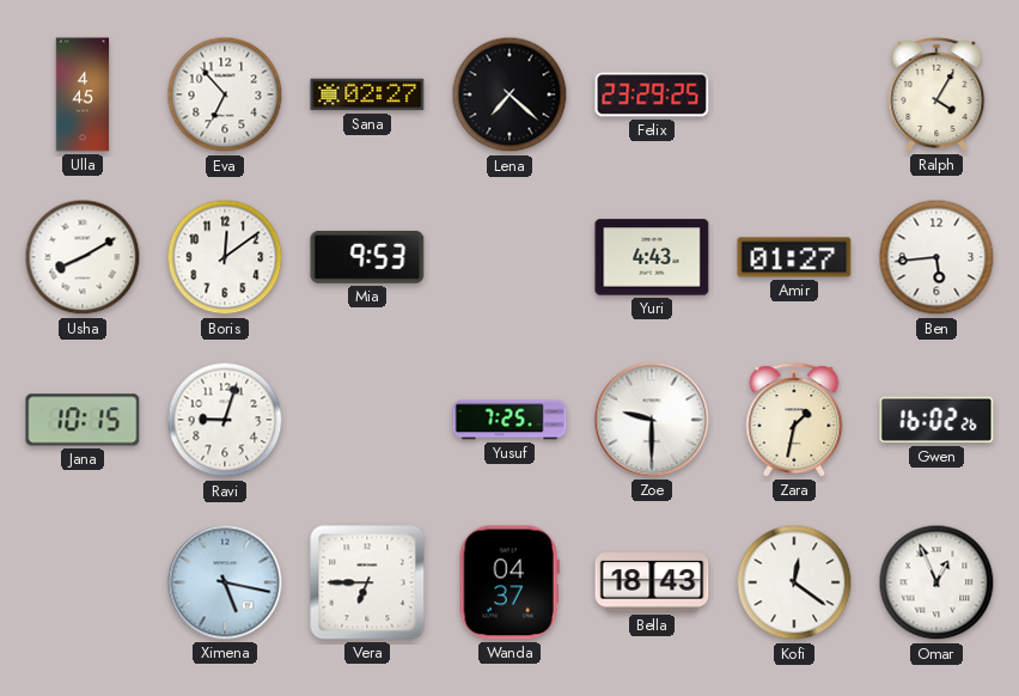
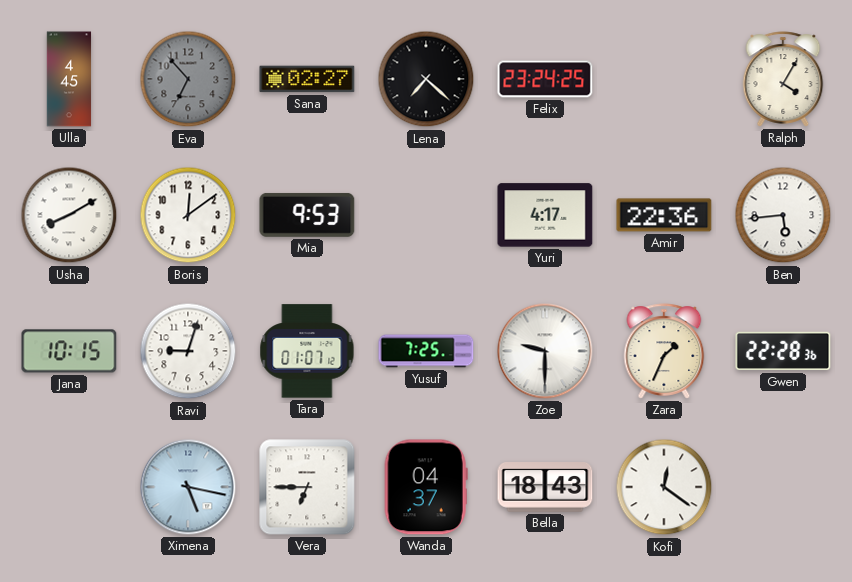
Eva dial: white -> grey
Felix: 23:29 -> 23:24
Yuri: 4:43 -> 4:17
Amir: 01:27 -> 22:36
Tara: none -> 01:07
Zara: 1:32 -> 1:34
Gwen: 16:02 -> 22:28
Omar: 12:56 -> none
